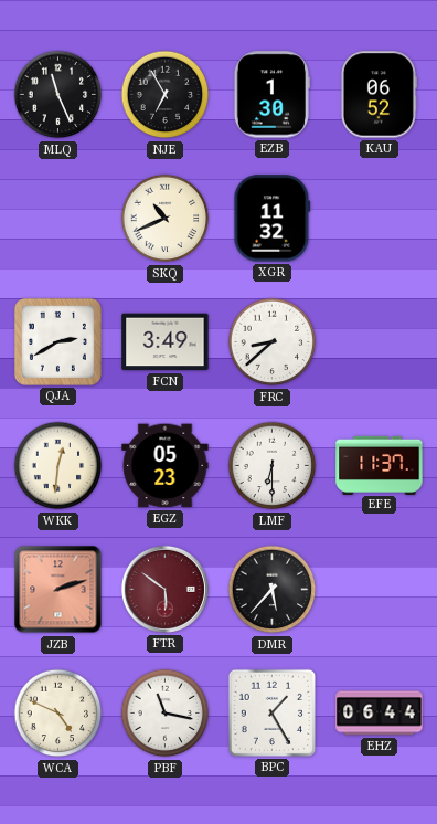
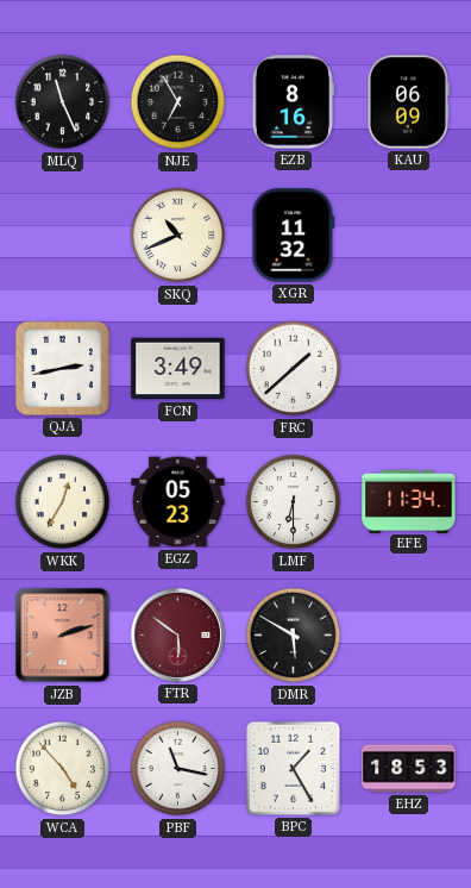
EZB: 1:30 -> 8:16
KAU: 06:52 -> 06:09
QJA: 2:40 -> 2:43
FRC: 8:38 -> 1:38
WKK: 12:31 -> 12:35
EFE: 11:37 -> 11:34
DMR: 5:37 -> 5:50
WCA: 4:49 -> 4:53
EHZ: 06:44 -> 18:53
